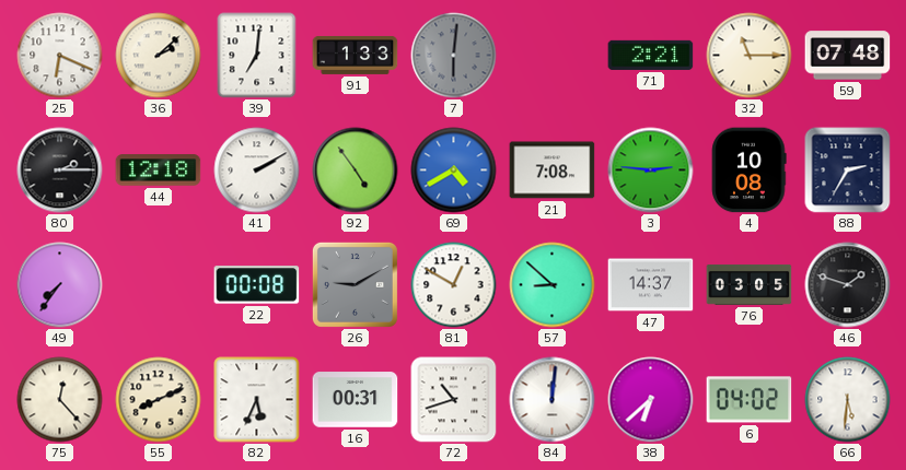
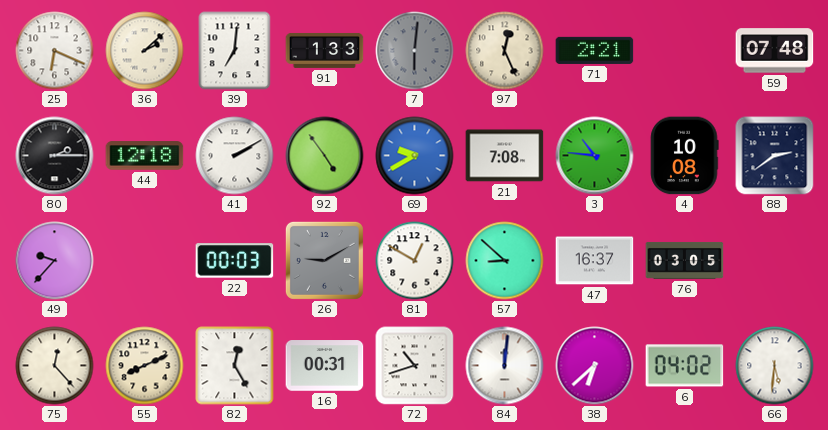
97: none -> 12:26
32: 11:15 -> none
69: 4:40 -> 9:40
3: 2:46 -> 10:46
88: 2:35 -> 2:39
49: 7:36 -> 9:37
22: 00:08 -> 00:03
47: 14:37 -> 16:37
46: 1:48 -> none
82: 5:34 -> 12:25
